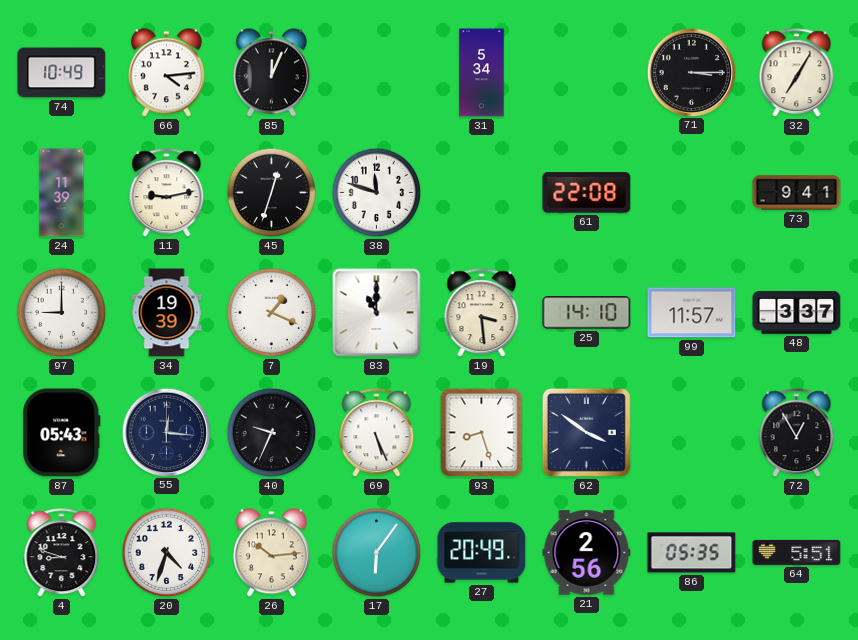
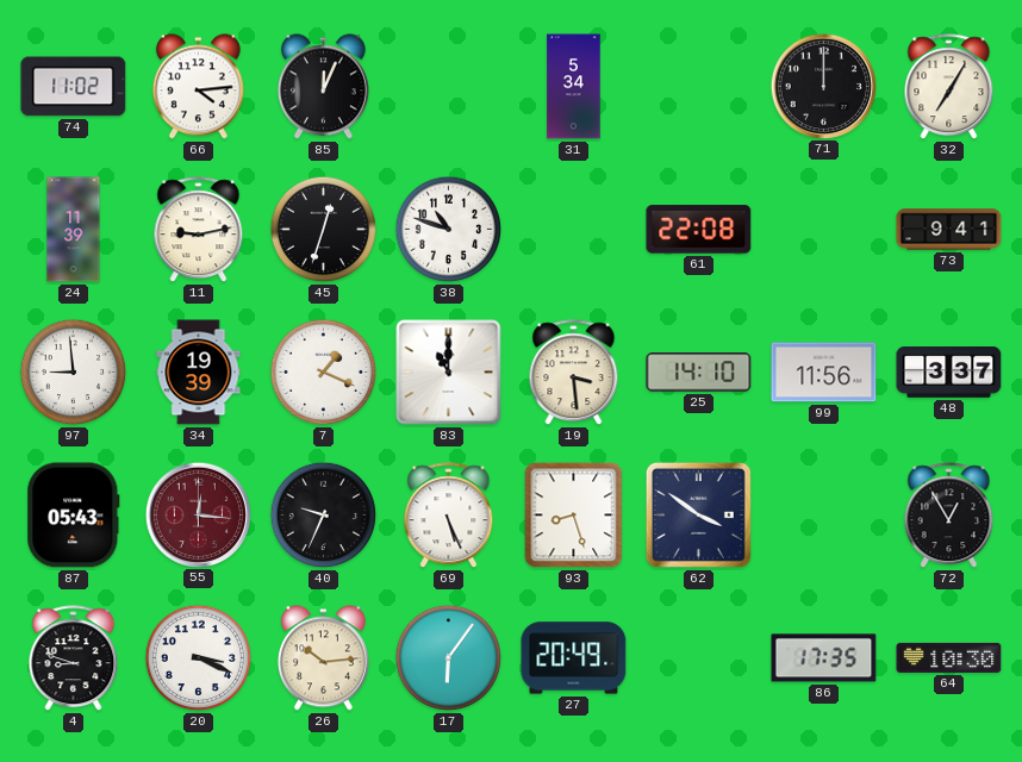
74: 10:49 -> 11:02
71: 3:15 -> 12:00
38: 11:48 -> 10:48
97: 9:00 -> 8:59
99: 11:57 -> 11:56
55 dial: navy -> burgundy
20: 4:33 -> 3:19
21: 2:56 -> none
86: 05:35 -> 17:35
64: 5:51 -> 10:30
